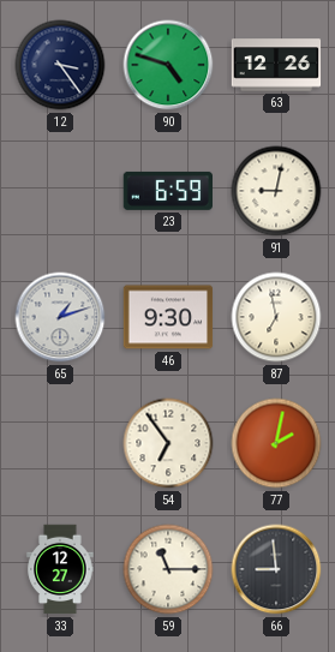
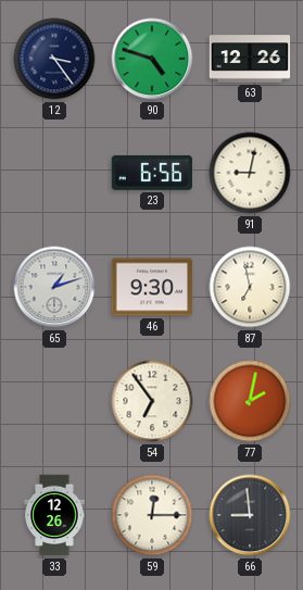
23: 6:59 -> 6:56
33: 12:27 -> 12:26
59: 11:15 -> 12:15
